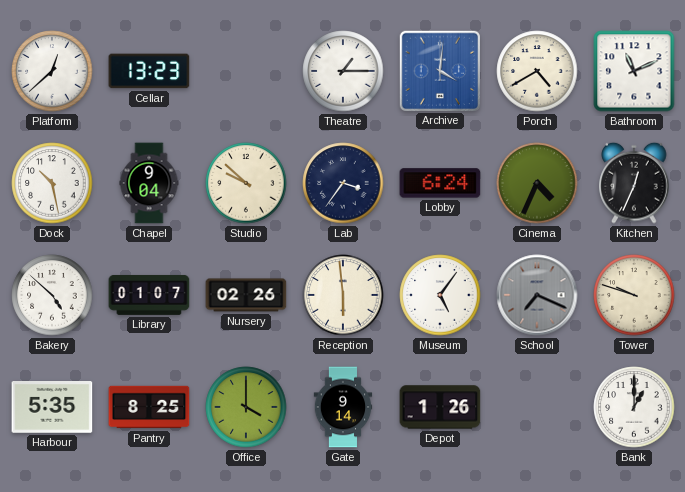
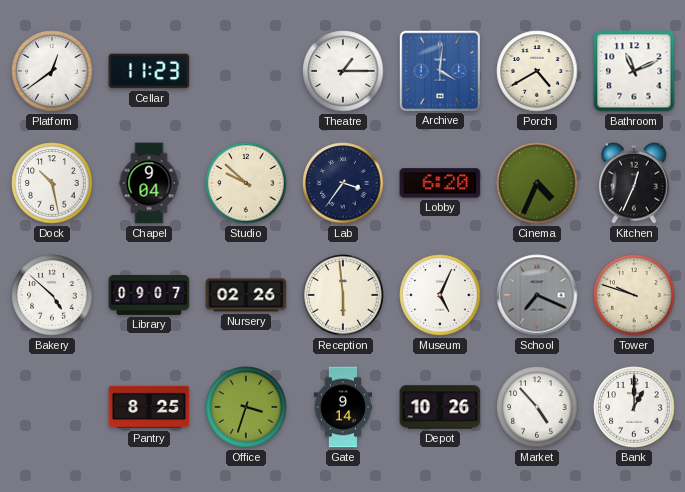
Platform: 12:38 -> 12:39
Cellar: 13:23 -> 11:23
Lobby: 6:24 -> 6:20
Library: 01:07 -> 09:07
Museum: 5:06 -> 5:04
Harbour: 5:35 -> none
Office: 4:00 -> 3:33
Depot: 1:26 -> 10:26
Market: none -> 4:53
